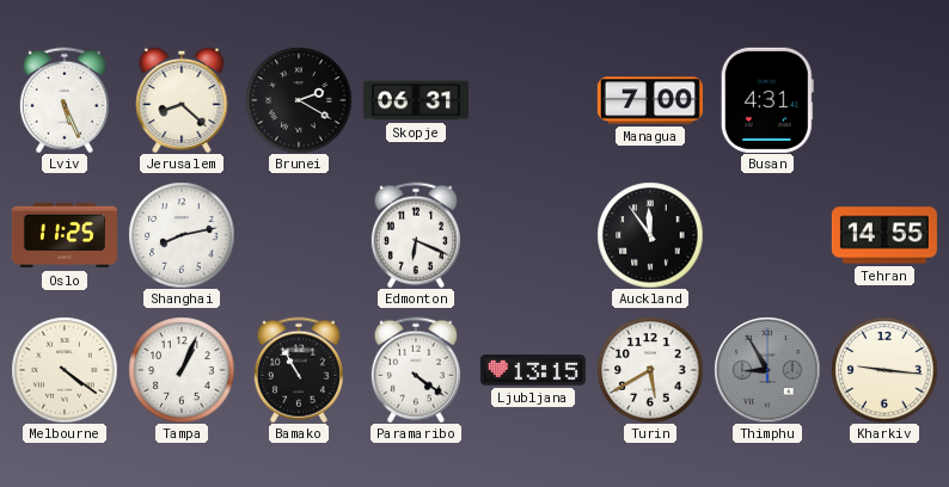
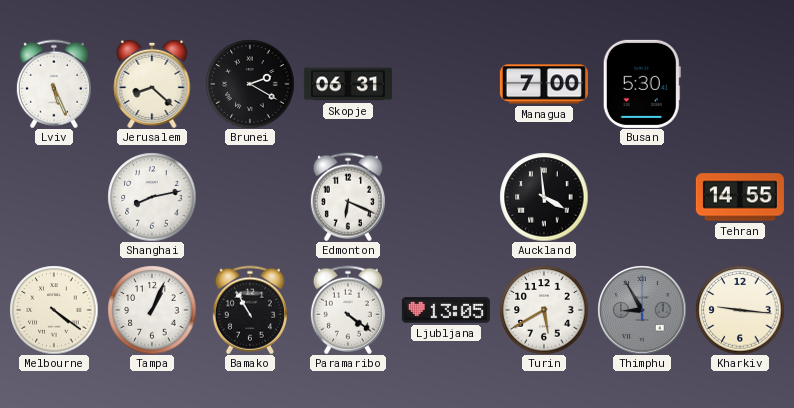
Busan: 4:31 -> 5:30
Oslo: 11:25 -> none
Auckland: 11:54 -> 3:59
Ljubljana: 13:15 -> 13:05
